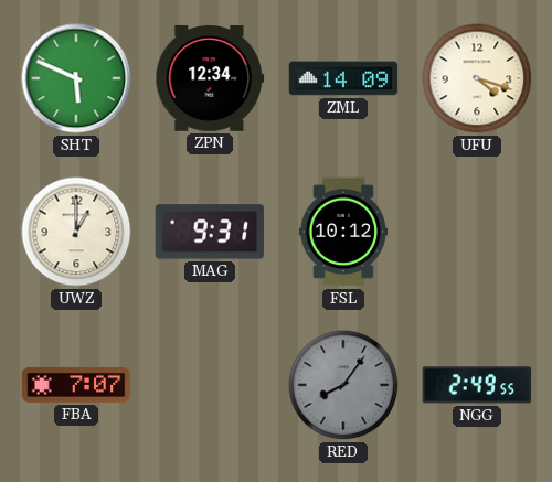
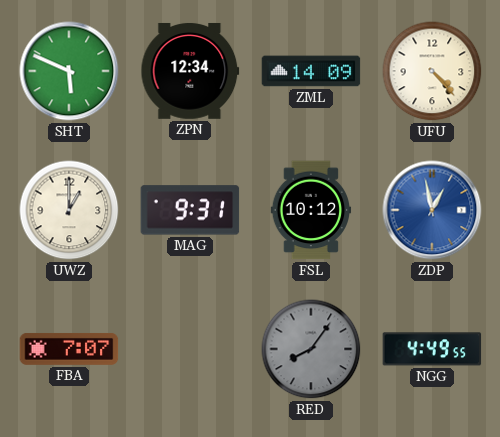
UFU: 4:18 -> 4:23
ZDP: none -> 12:58
NGG: 2:49 -> 4:49
